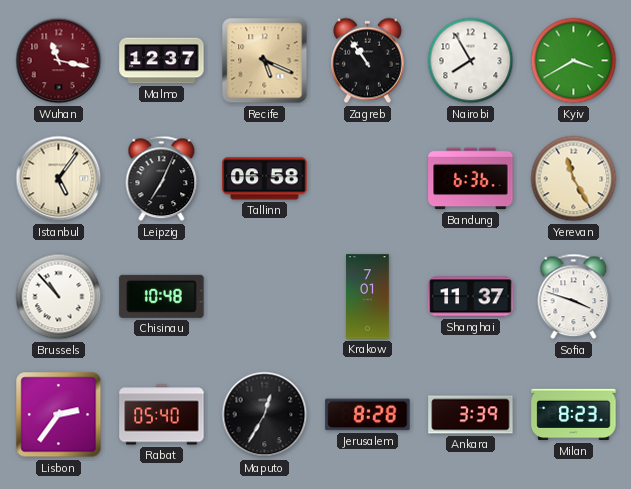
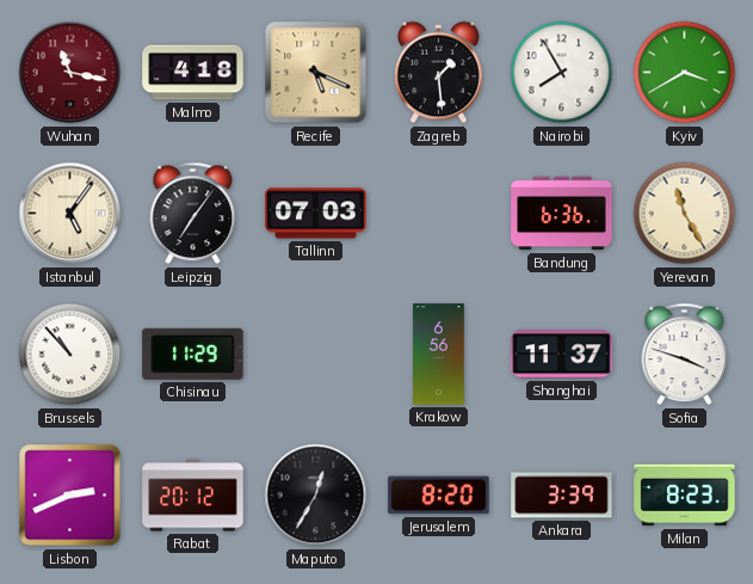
Malmo: 12:37 -> 4:18
Zagreb: 10:54 -> 1:29
Leipzig: 7:04 -> 7:06
Tallinn: 06:58 -> 07:03
Chisinau: 10:48 -> 11:29
Krakow: 7:01 -> 6:56
Lisbon: 2:36 -> 2:41
Rabat: 05:40 -> 20:12
Jerusalem: 8:28 -> 8:20
